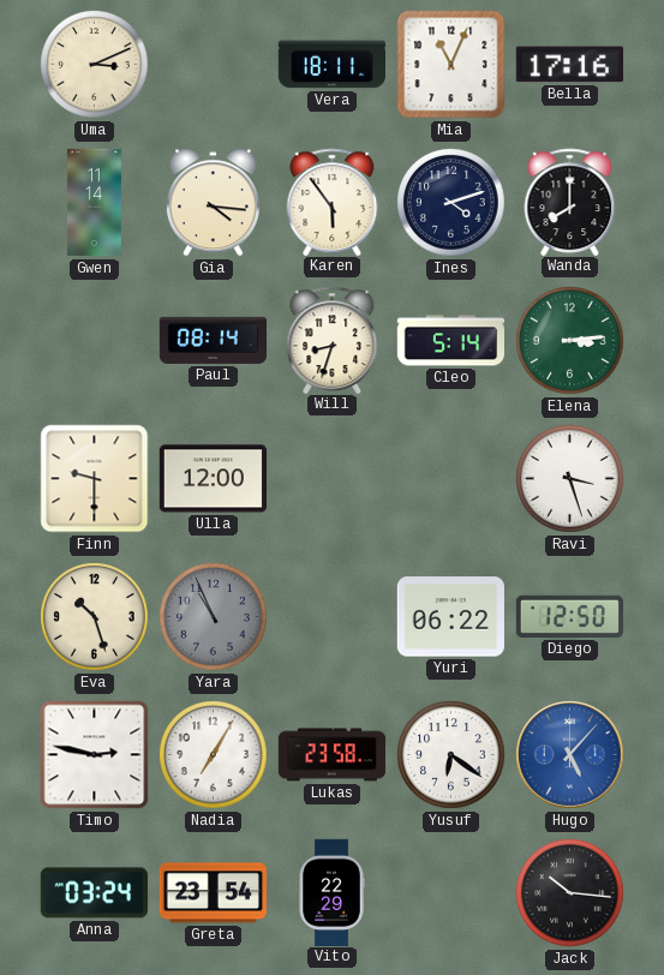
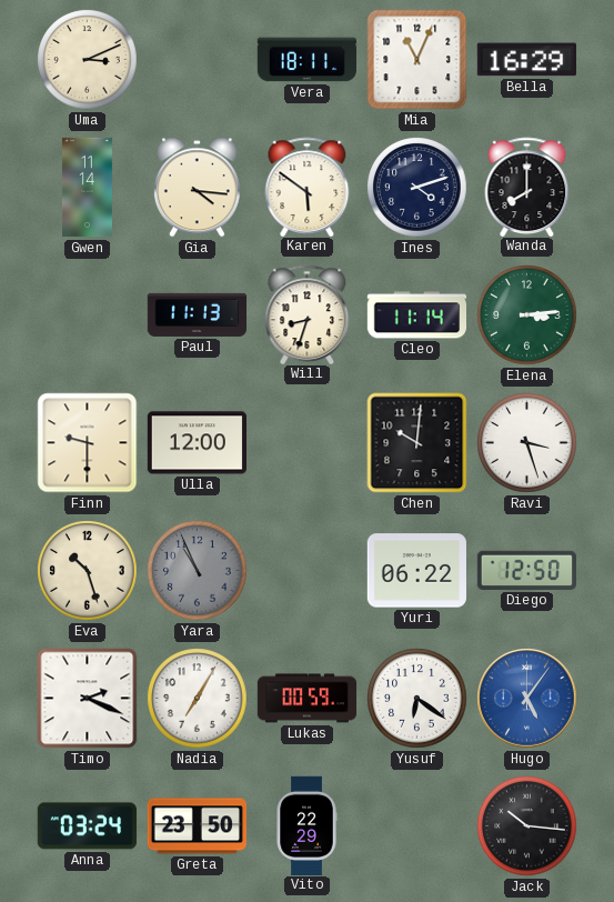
Bella: 17:16 -> 16:29
Karen: 5:54 -> 5:51
Paul: 08:14 -> 11:13
Cleo: 5:14 -> 11:14
Chen: none -> 10:01
Timo: 2:47 -> 2:19
Lukas: 23:58 -> 00:59
Hugo: 5:07 -> 5:06
Greta: 23:54 -> 23:50
